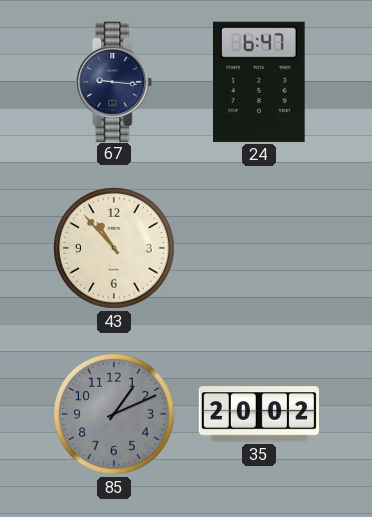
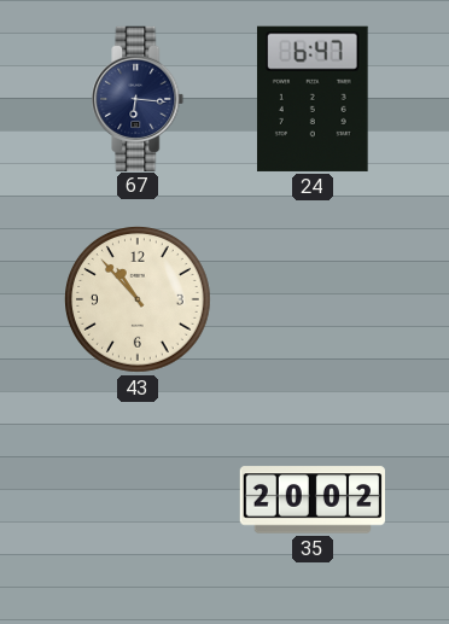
67: 9:16 -> 6:16
85: 1:11 -> none
